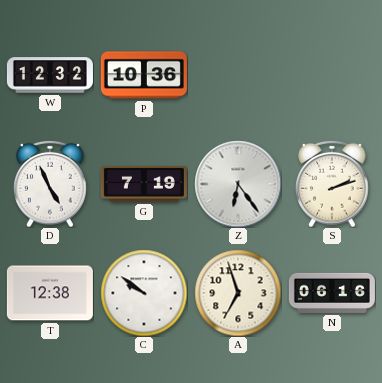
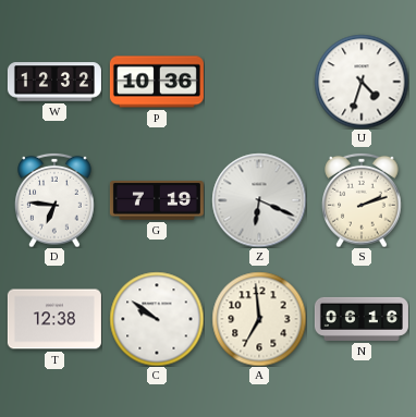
U: none -> 4:33
D: 4:56 -> 6:46
Z: 6:24 -> 6:19
A: 6:57 -> 6:59
